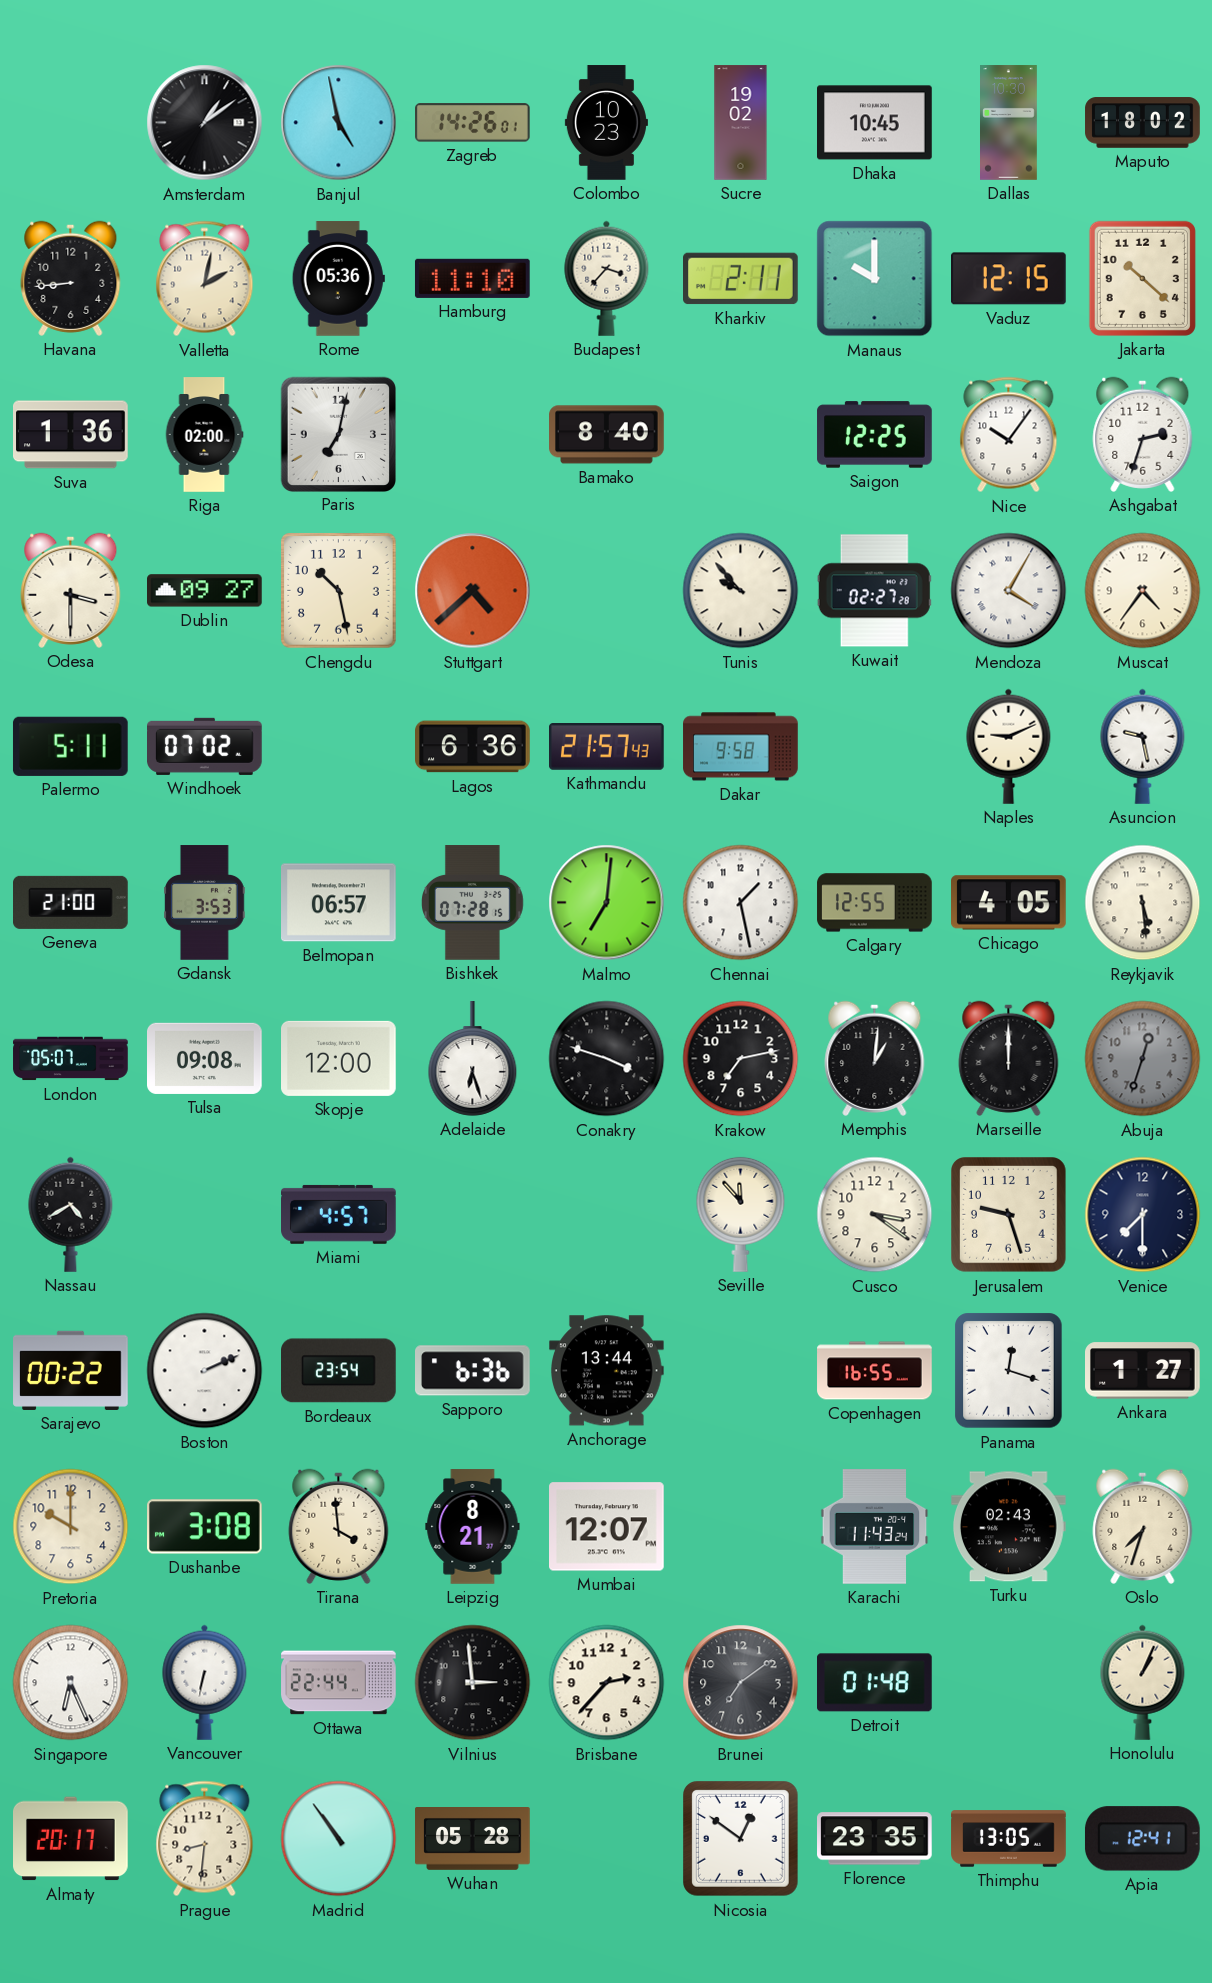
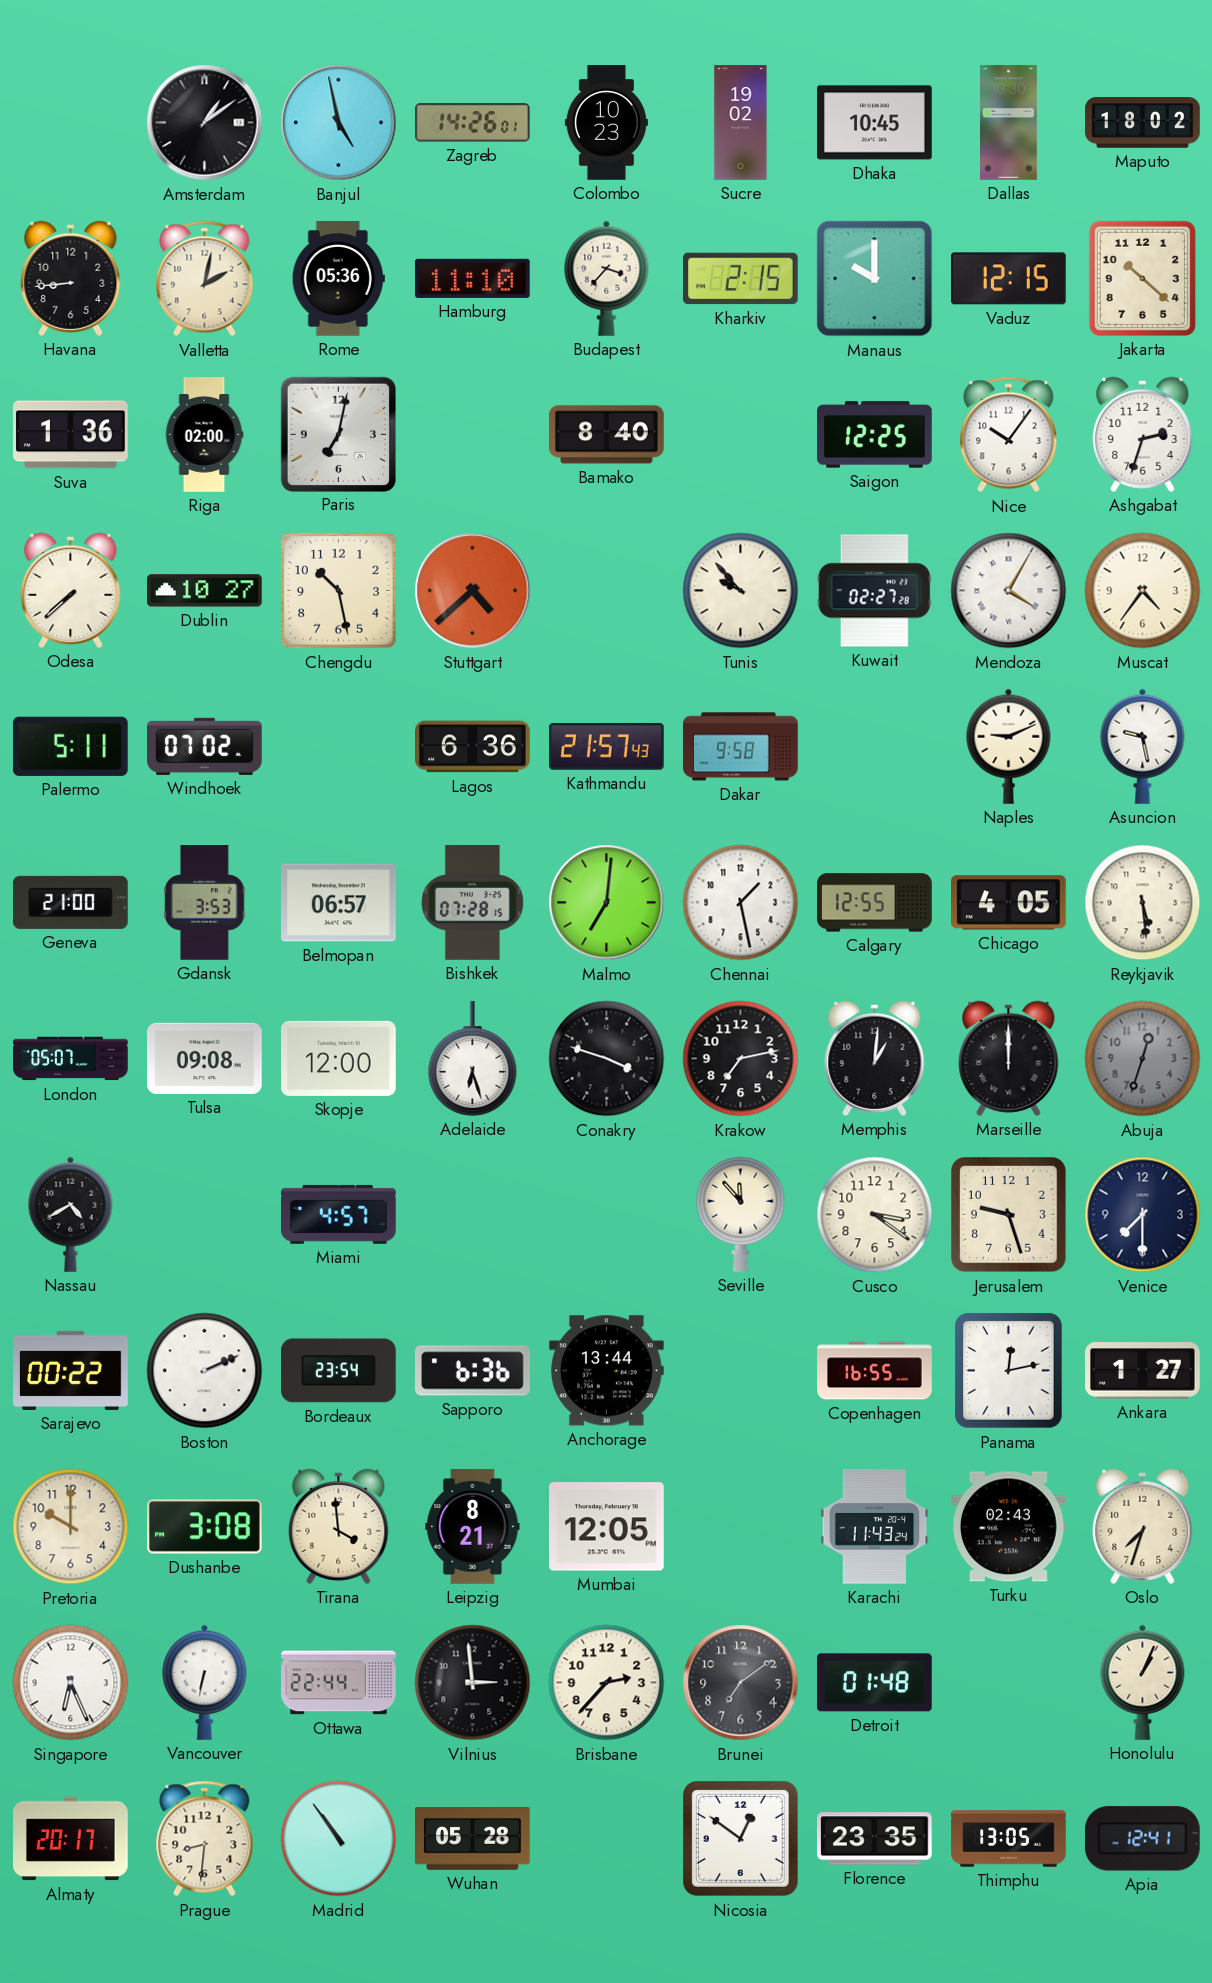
Kharkiv: 2:11 -> 2:15
Odesa: 3:30 -> 7:38
Dublin: 09:27 -> 10:27
Panama: 12:18 -> 12:13
Mumbai: 12:07 -> 12:05
